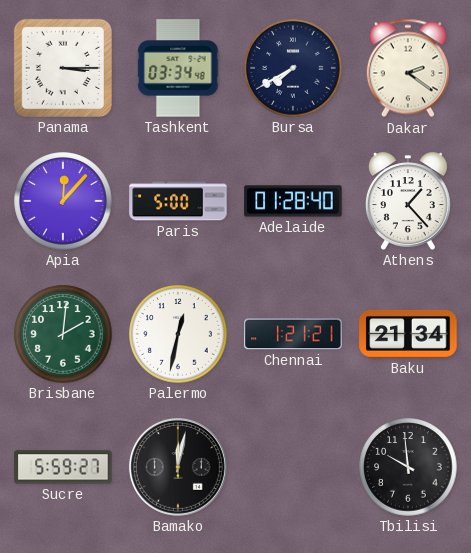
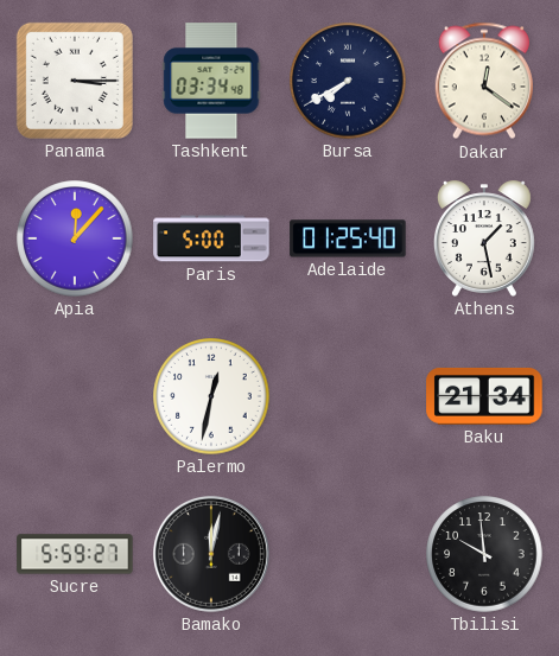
Dakar: 2:21 -> 12:21
Adelaide: 01:28 -> 01:25
Athens: 1:23 -> 1:28
Brisbane: 2:01 -> none
Chennai: 1:21 -> none
